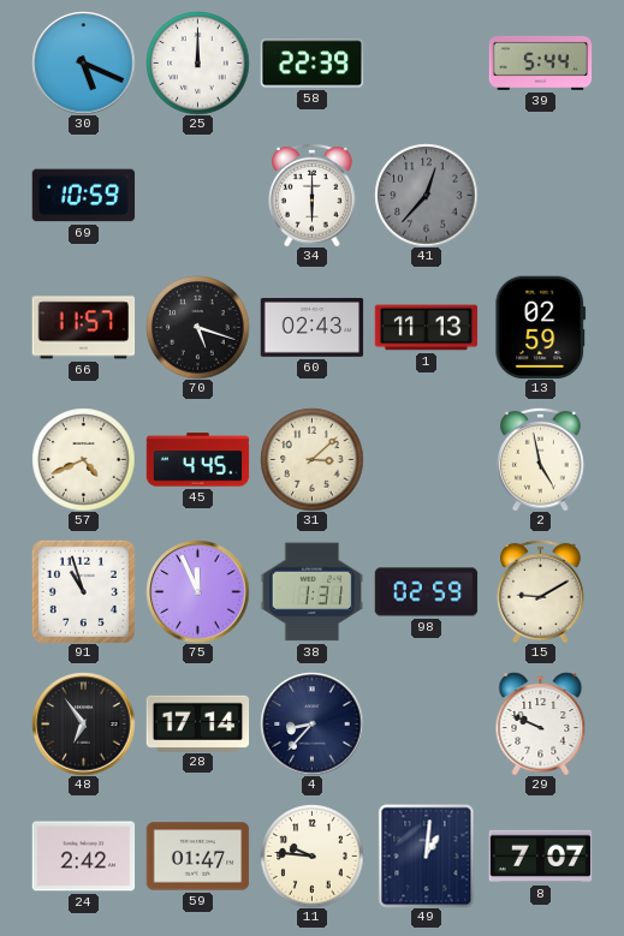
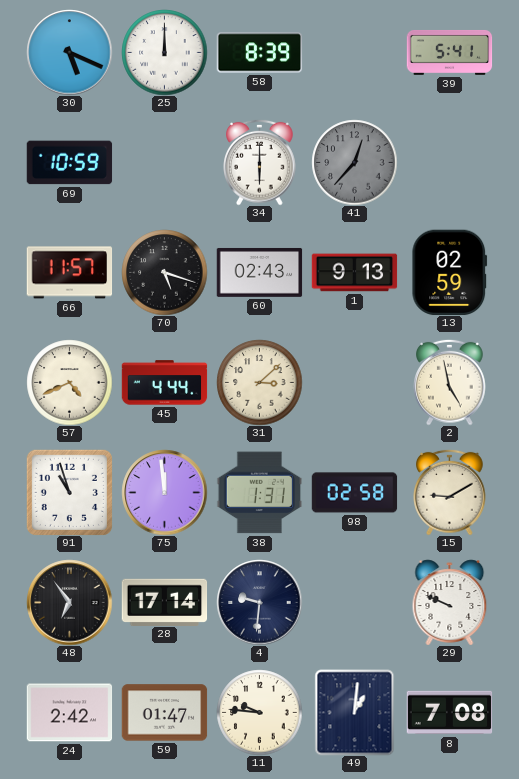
58: 22:39 -> 8:39
39: 5:44 -> 5:41
1: 11:13 -> 9:13
45: 4:45 -> 4:44
75: 11:56 -> 11:59
98: 02:59 -> 02:58
4: 8:37 -> 9:31
8: 7:07 -> 7:08
